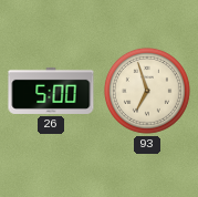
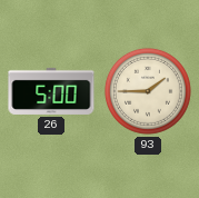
93: 6:57 -> 1:45
